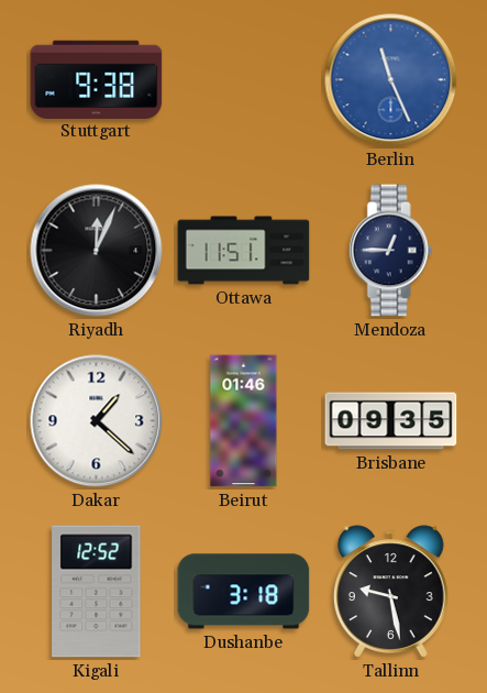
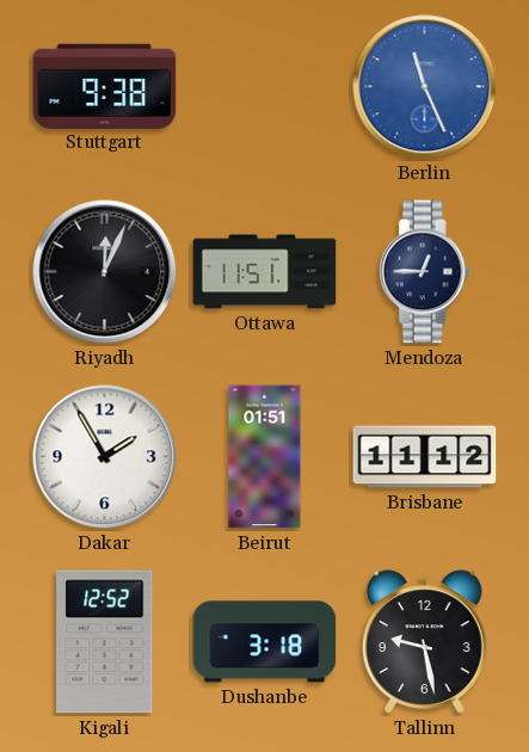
Dakar: 1:22 -> 1:55
Beirut: 01:46 -> 01:51
Brisbane: 09:35 -> 11:12
